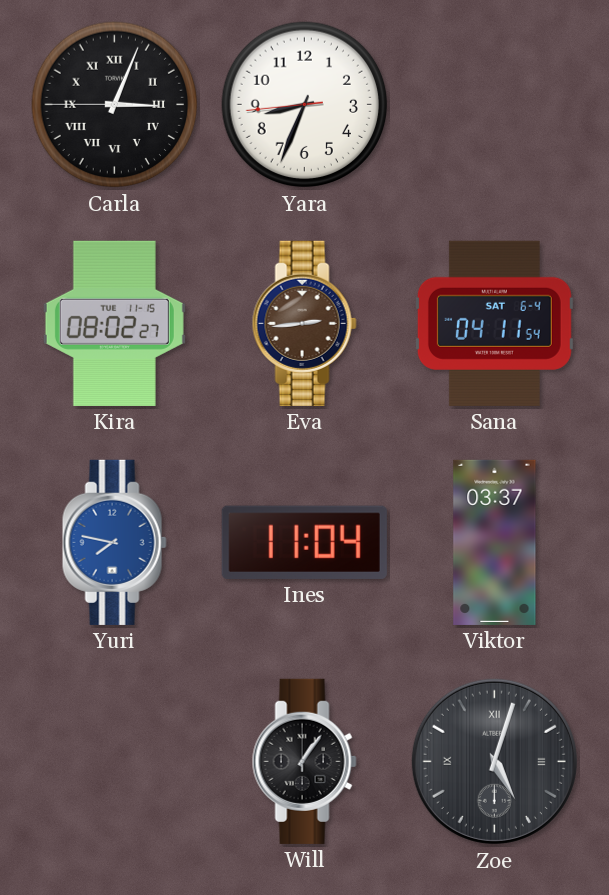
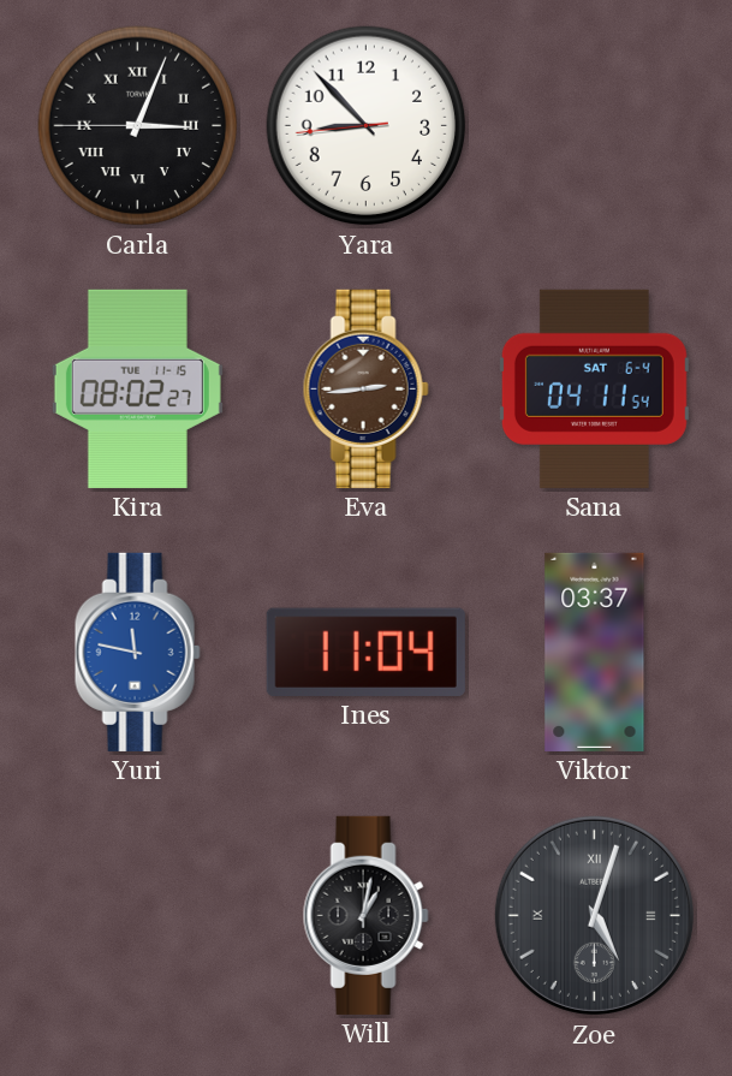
Yara: 8:33 -> 8:52
Yuri: 7:47 -> 11:47
Will: 1:06 -> 1:02
